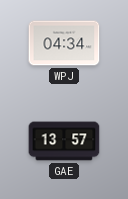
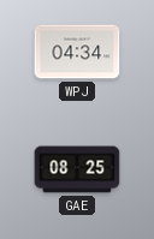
GAE: 13:57 -> 08:25
